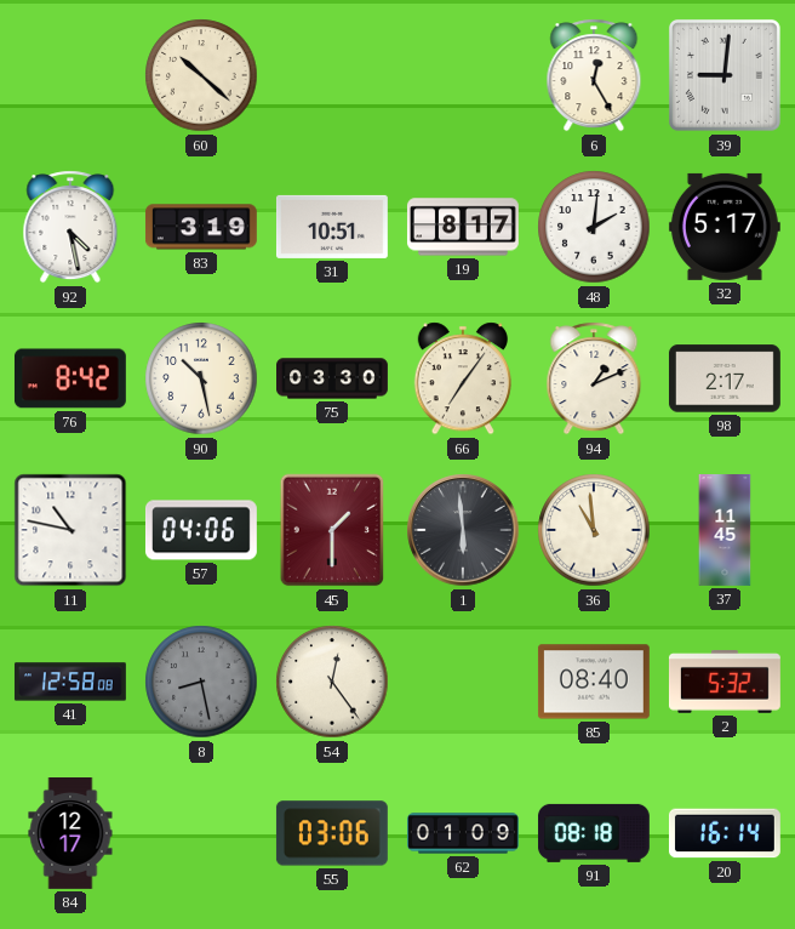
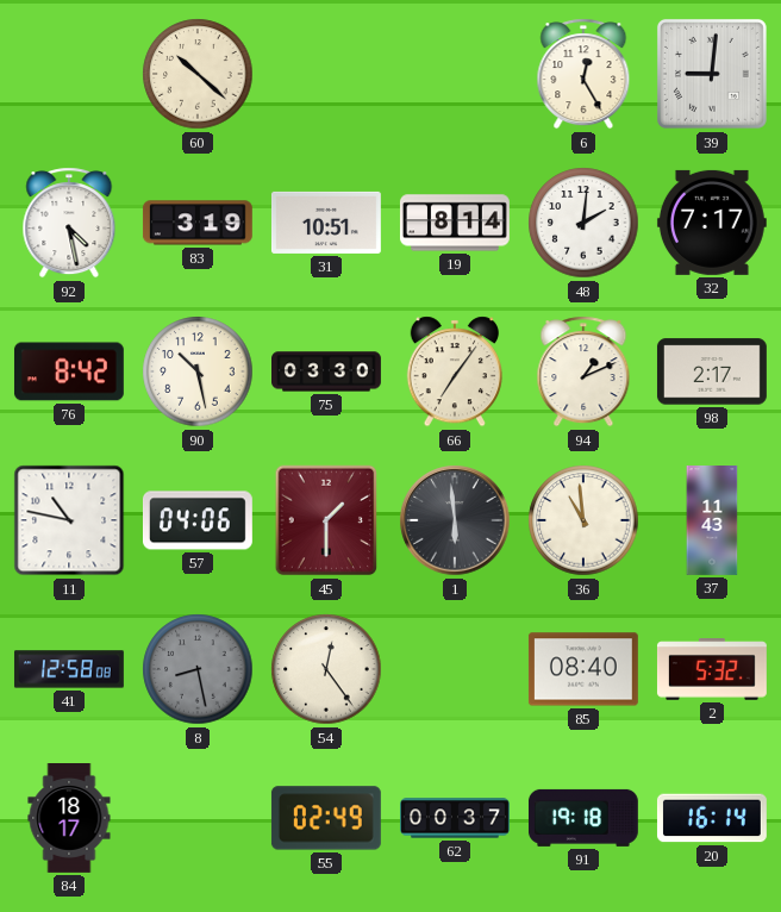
19: 8:17 -> 8:14
32: 5:17 -> 7:17
37: 11:45 -> 11:43
84: 12:17 -> 18:17
55: 03:06 -> 02:49
62: 01:09 -> 00:37
91: 08:18 -> 19:18
